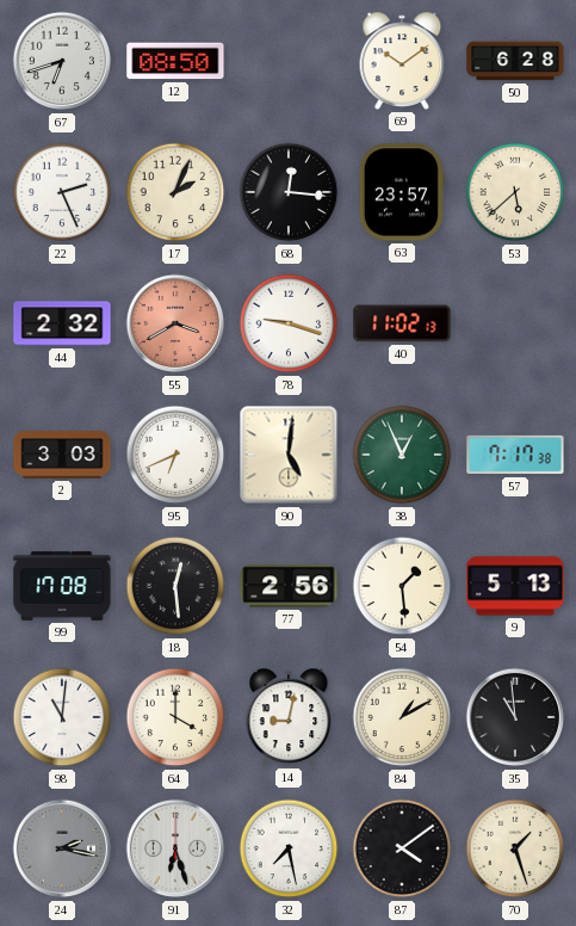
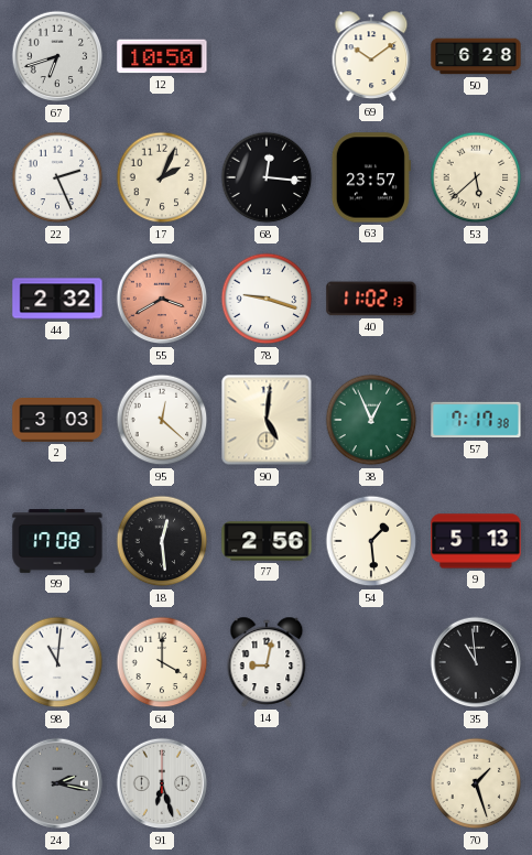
12: 08:50 -> 10:50
95: 6:41 -> 12:22
84: 1:10 -> none
32: 7:28 -> none
87: 4:09 -> none
